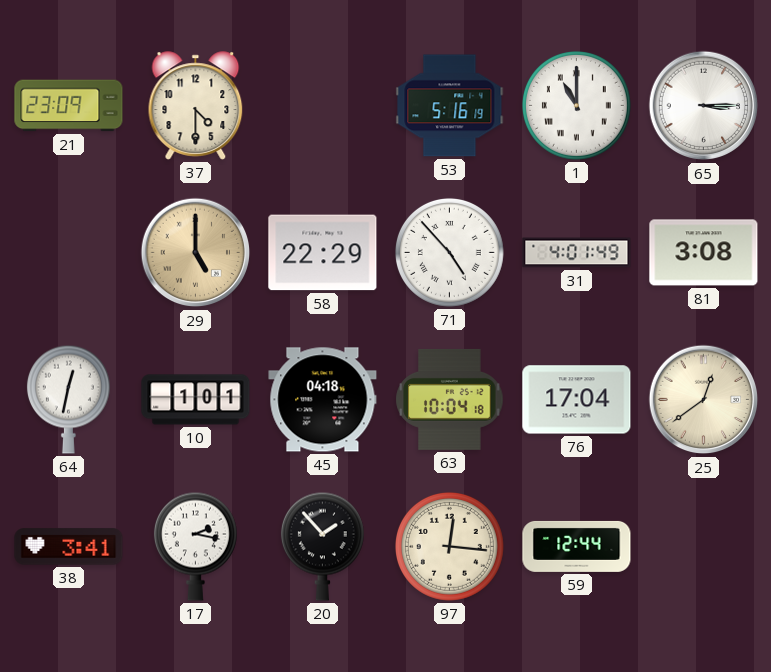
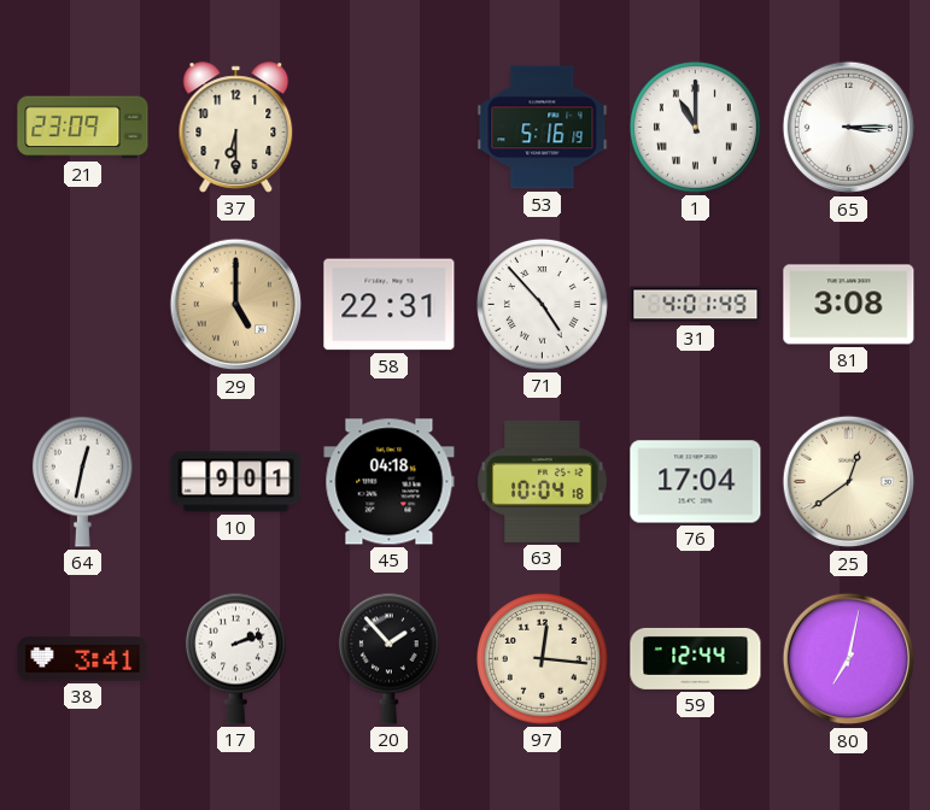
37: 4:30 -> 6:30
58: 22:29 -> 22:31
10: 1:01 -> 9:01
17: 2:17 -> 2:12
80: none -> 7:02
